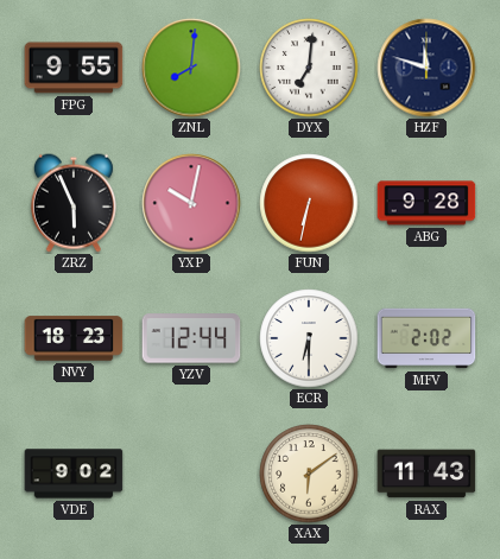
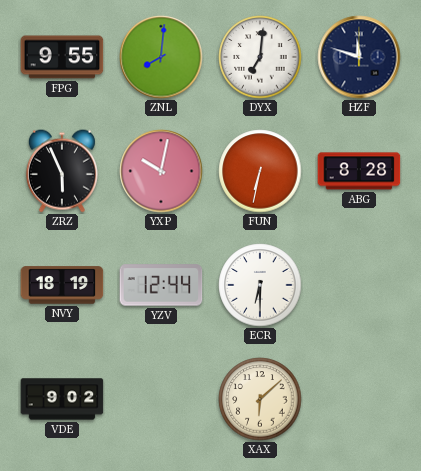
ABG: 9:28 -> 8:28
NVY: 18:23 -> 18:19
MFV: 2:02 -> none
XAX: 6:09 -> 6:08
RAX: 11:43 -> none
